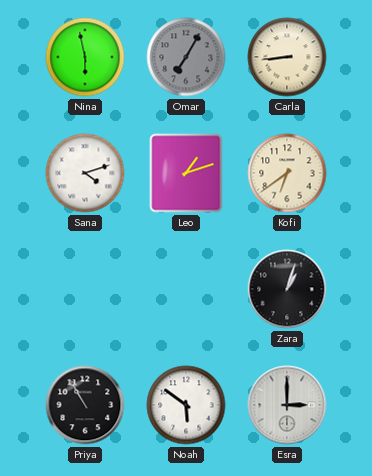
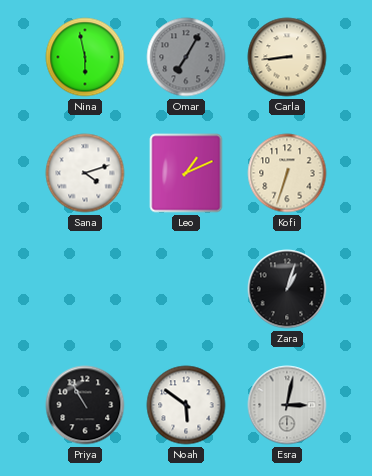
Leo: 1:12 -> 1:11
Kofi: 6:39 -> 6:33
Esra: 3:00 -> 3:02
